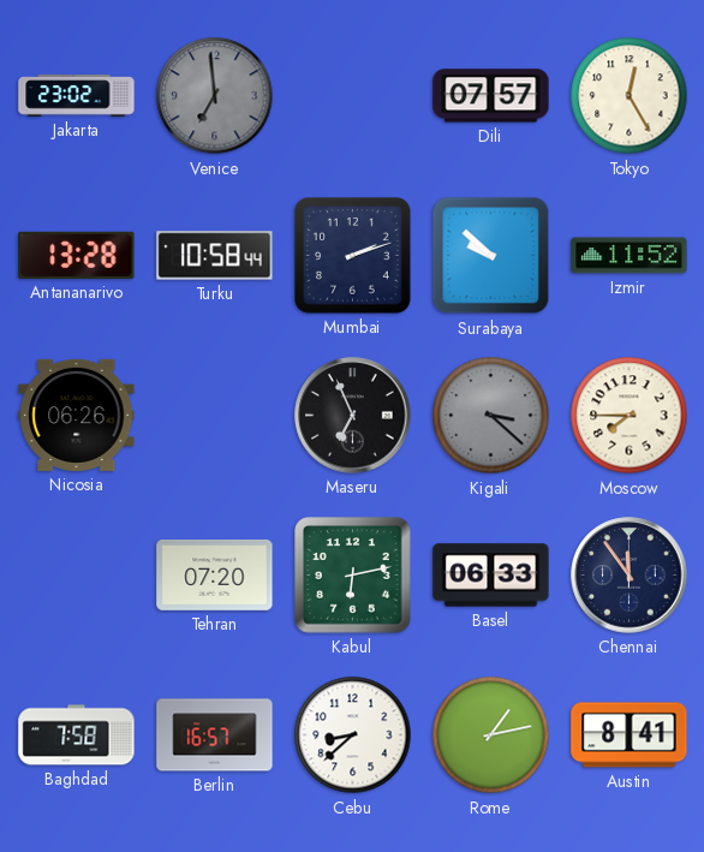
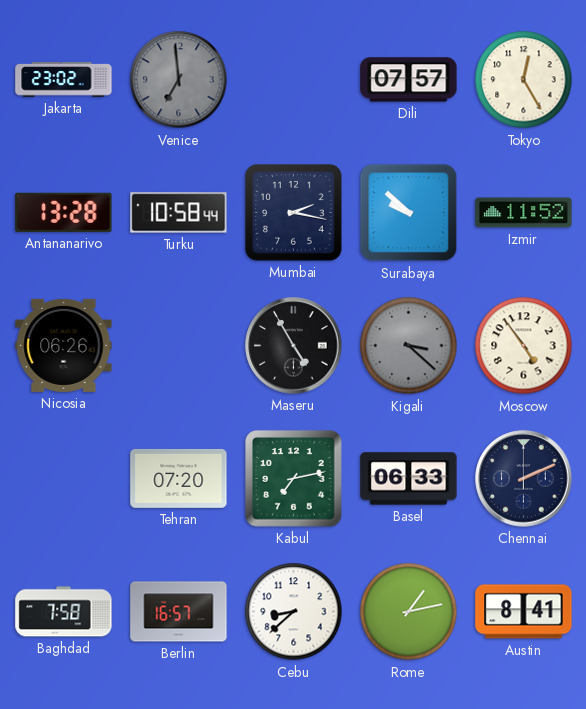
Mumbai: 2:12 -> 2:17
Maseru: 6:56 -> 4:55
Moscow: 7:45 -> 4:54
Kabul: 6:13 -> 7:13
Chennai: 11:54 -> 2:11
